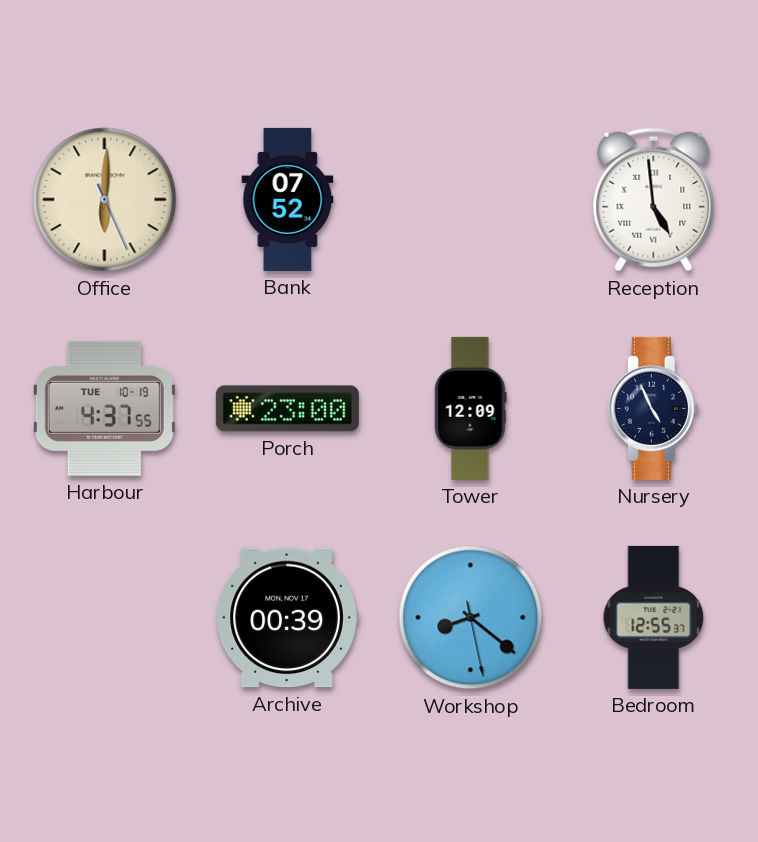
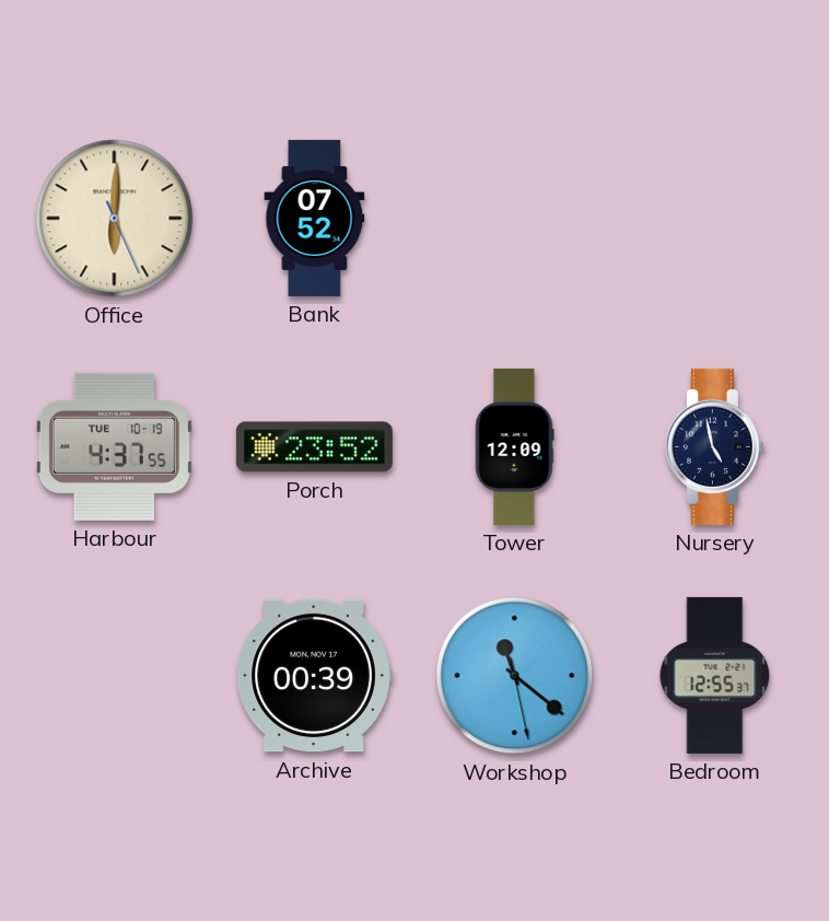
Reception: 4:59 -> none
Porch: 23:00 -> 23:52
Nursery: 4:56 -> 4:58
Workshop: 8:21 -> 11:21
